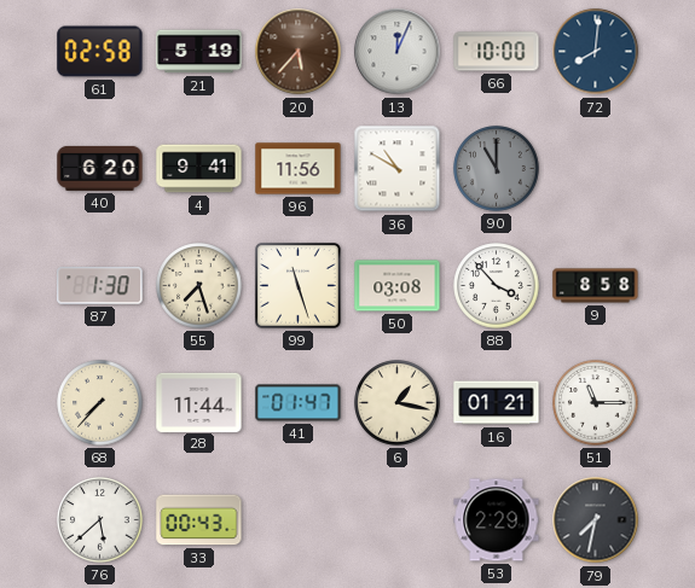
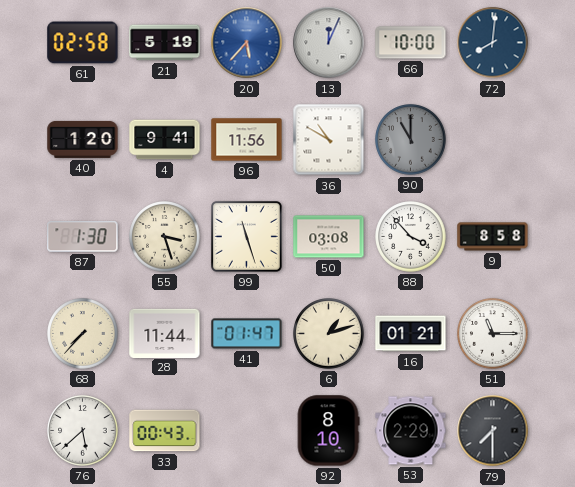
20 dial: brown -> blue
40: 6:20 -> 1:20
55: 7:27 -> 3:27
6: 1:17 -> 1:12
92: none -> 8:10
79: 7:32 -> 7:30
